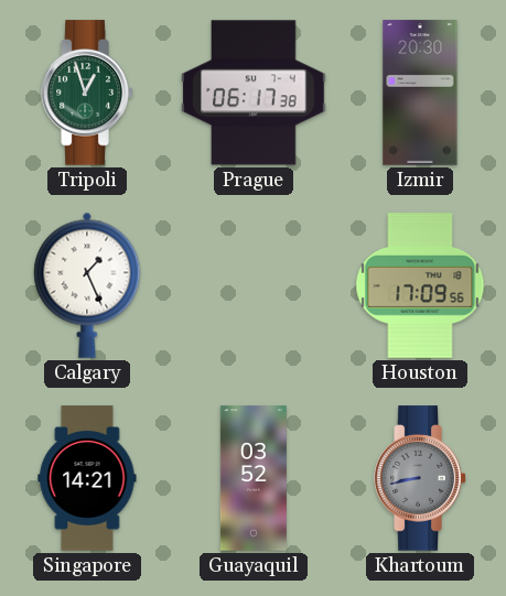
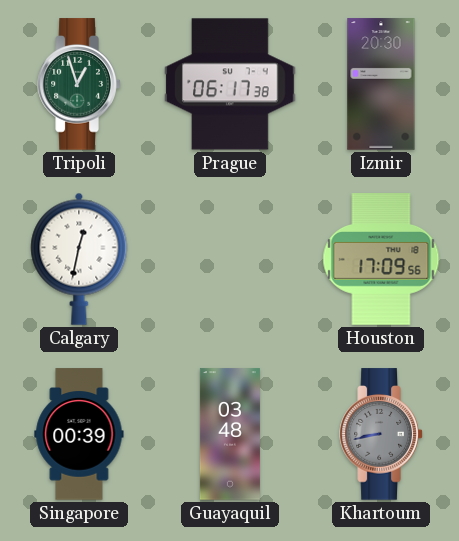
Calgary: 1:26 -> 12:32
Singapore: 14:21 -> 00:39
Guayaquil: 03:52 -> 03:48
